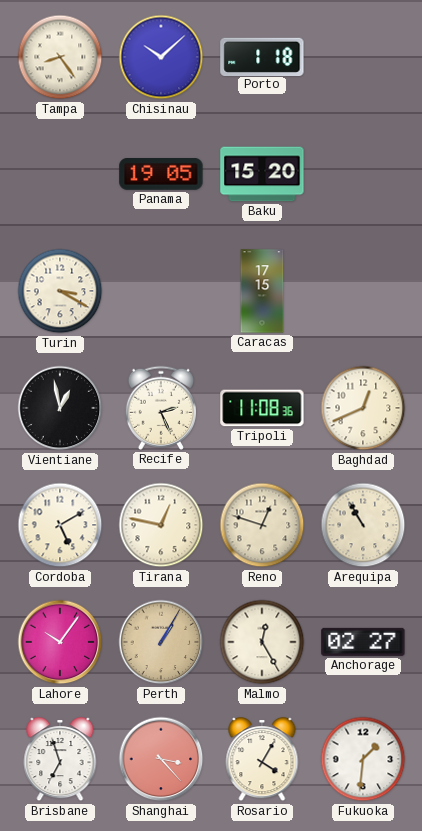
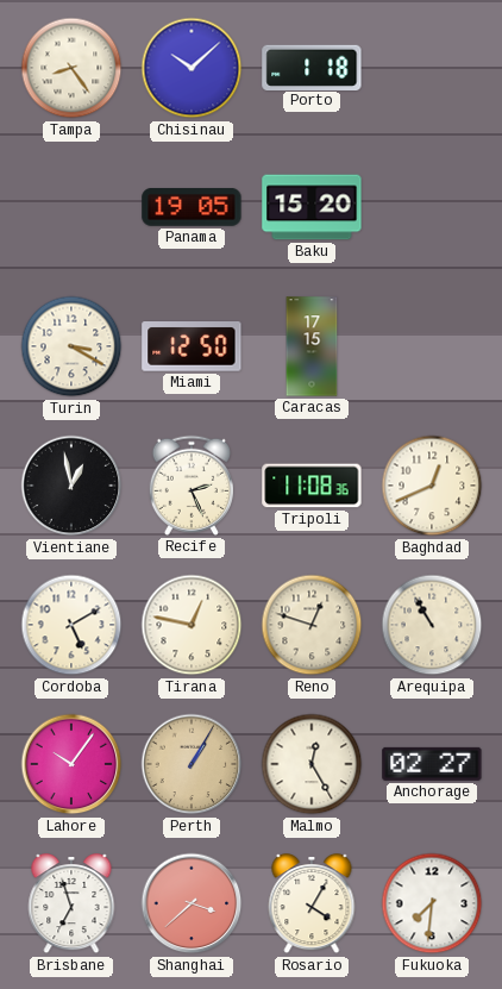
Miami: none -> 12:50
Shanghai: 3:23 -> 3:38
Fukuoka: 1:31 -> 7:31
